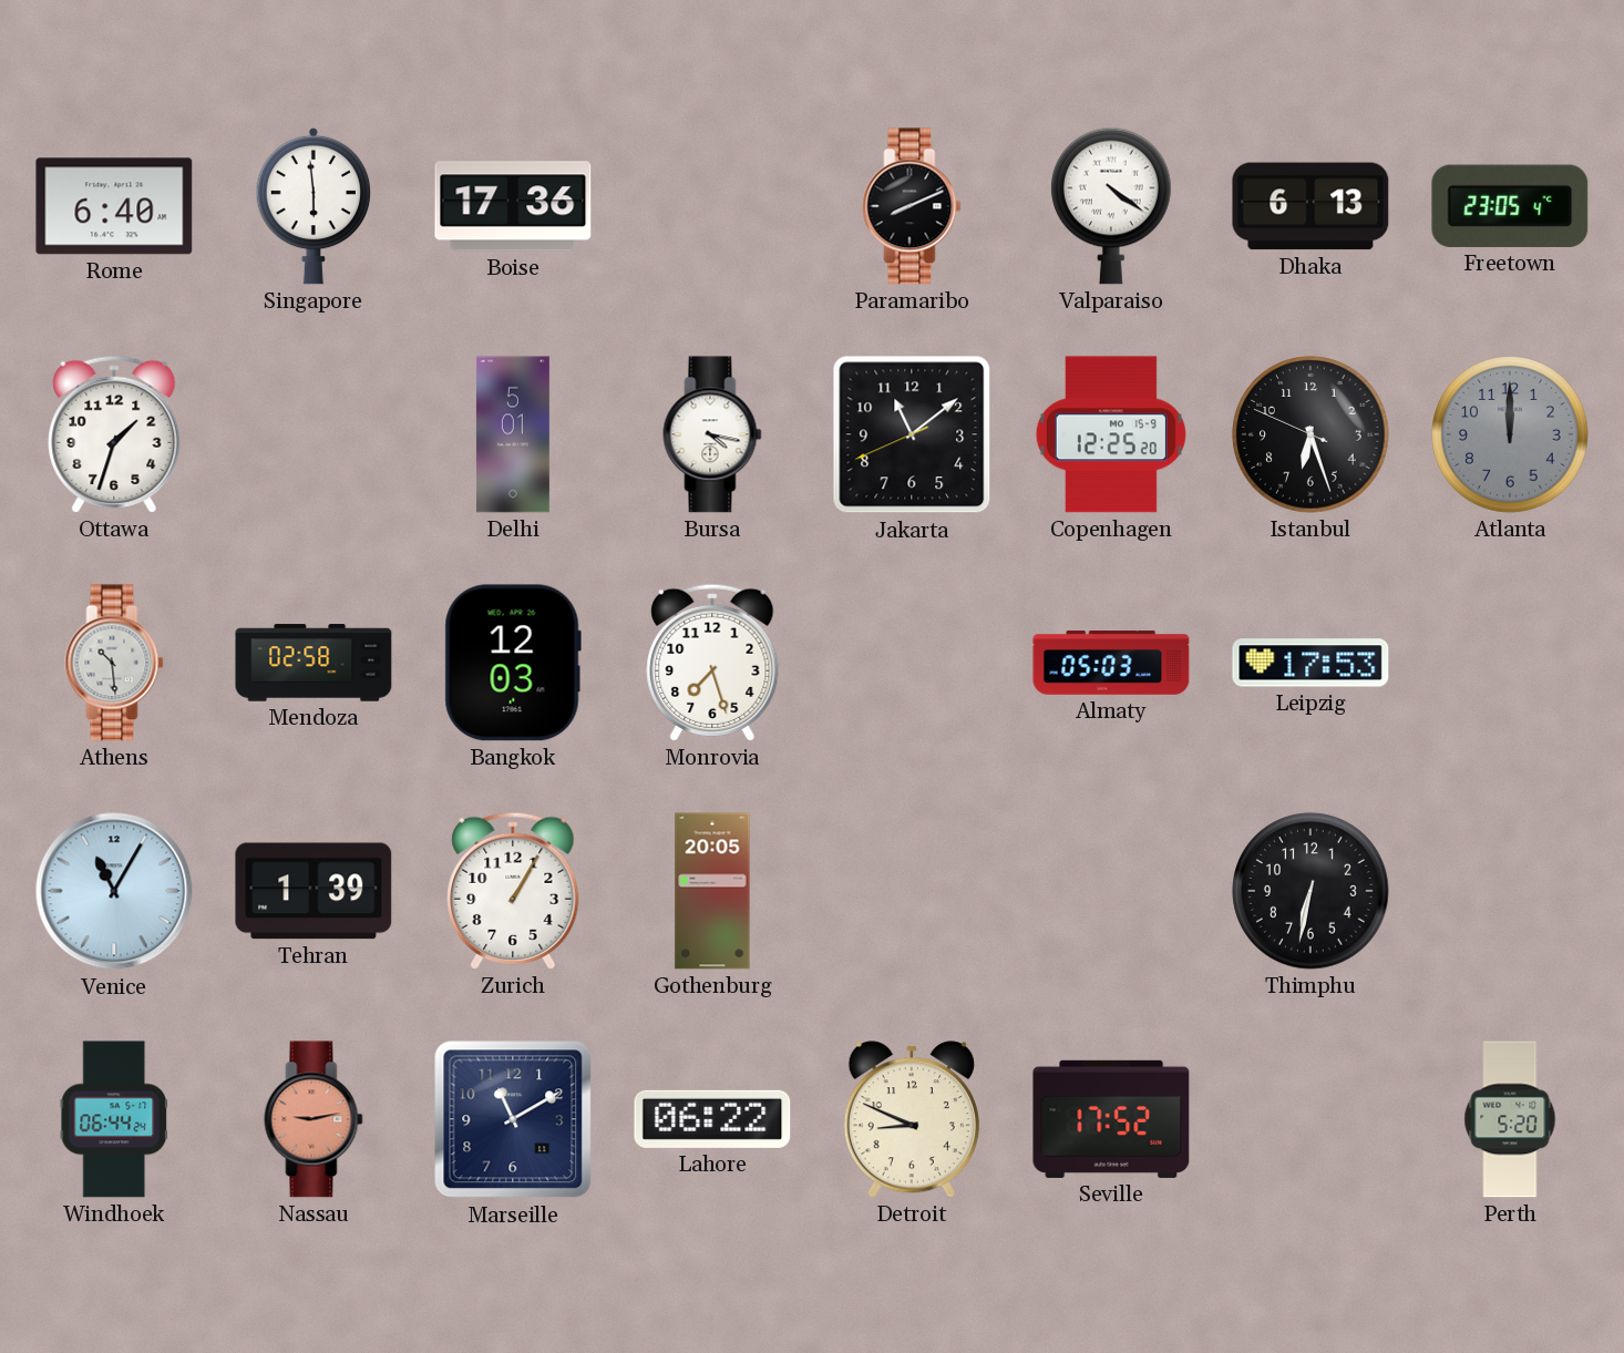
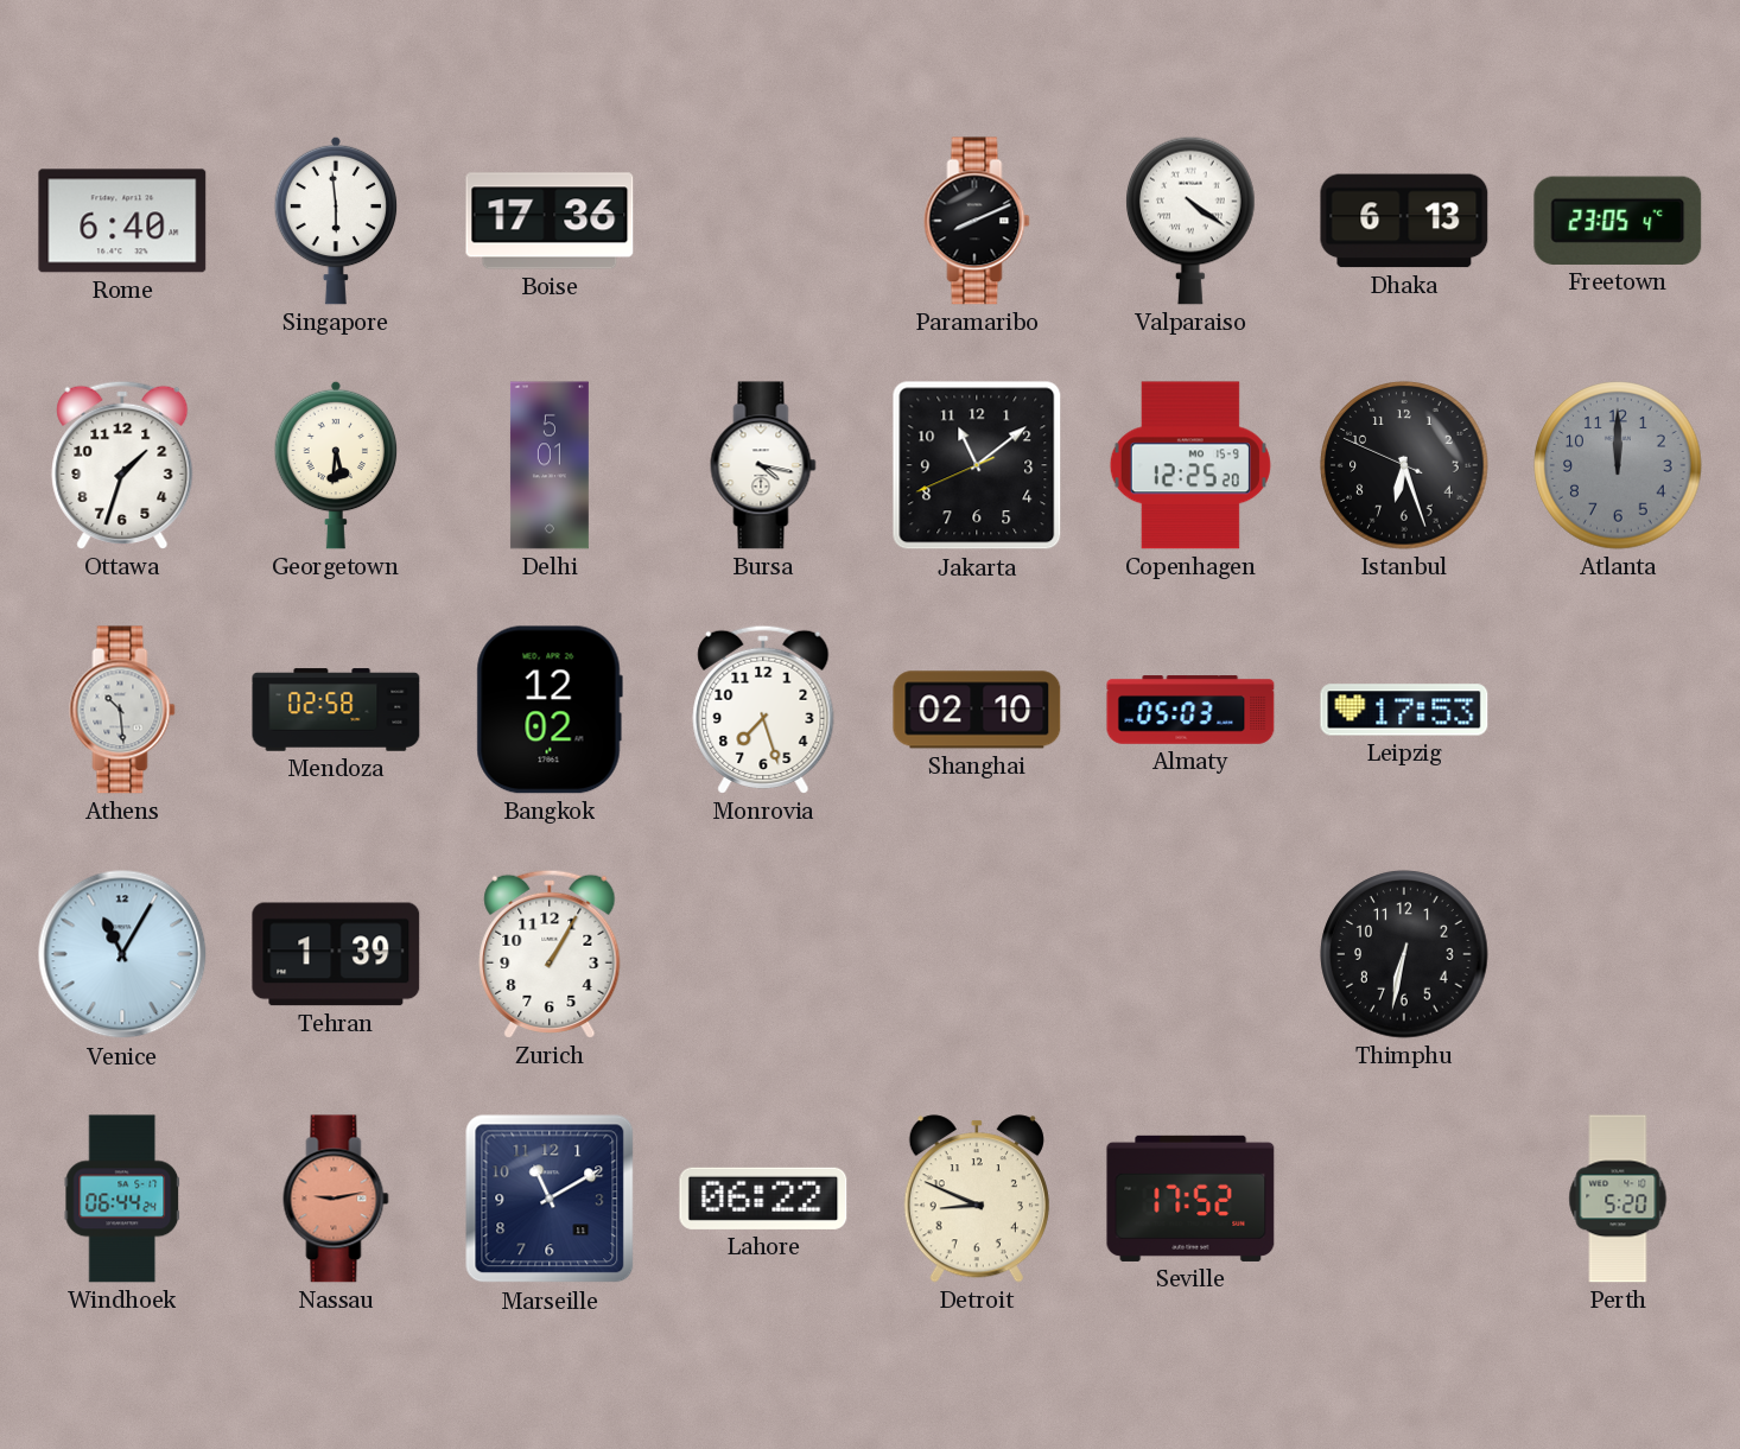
Georgetown: none -> 5:31
Bangkok: 12:03 -> 12:02
Shanghai: none -> 02:10
Gothenburg: 20:05 -> none
